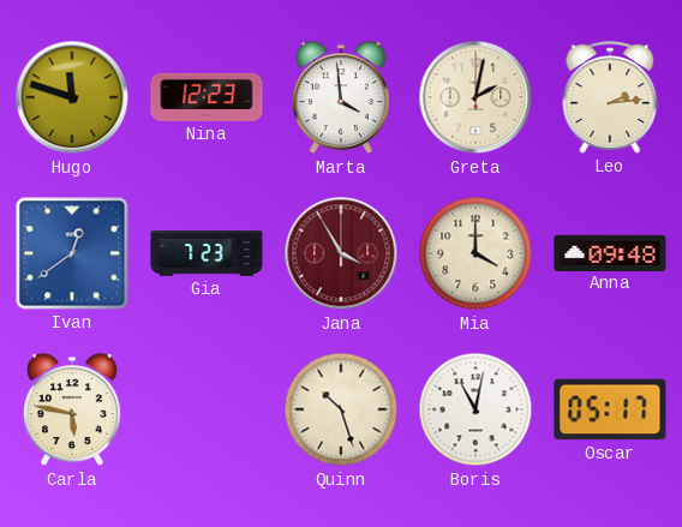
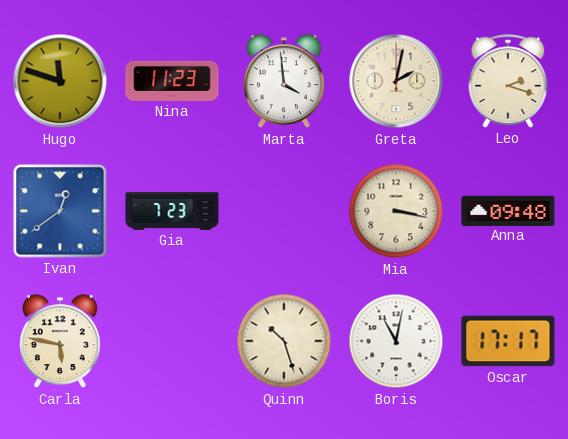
Nina: 12:23 -> 11:23
Leo: 2:14 -> 2:18
Jana: 3:55 -> none
Mia: 4:00 -> 3:17
Oscar: 05:17 -> 17:17
